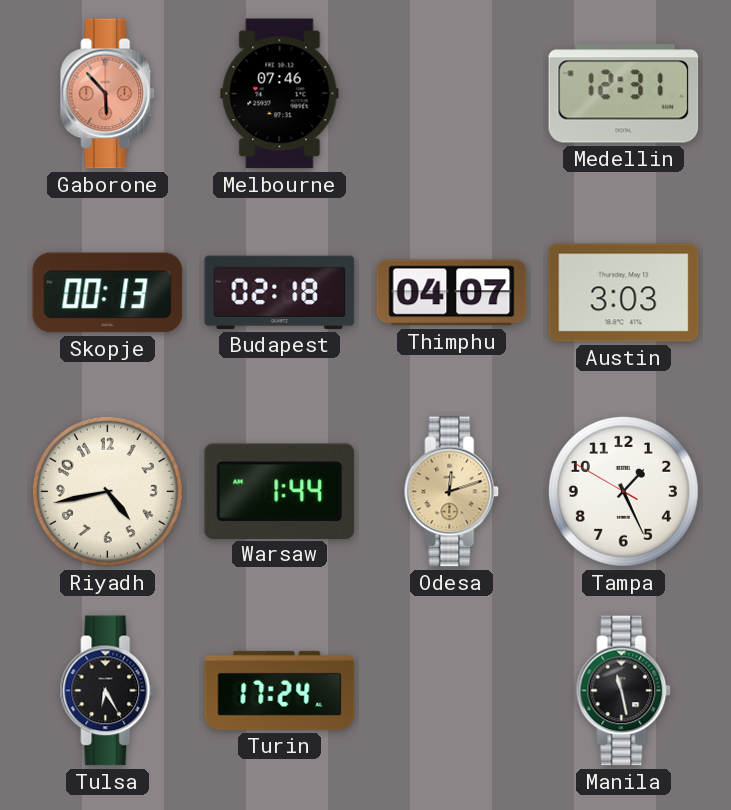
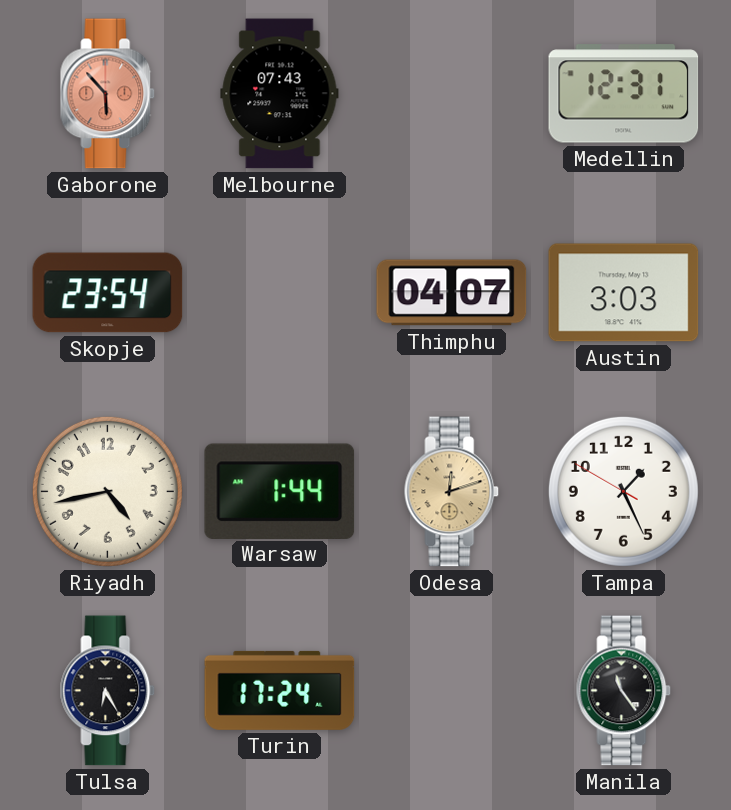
Melbourne: 07:46 -> 07:43
Skopje: 00:13 -> 23:54
Budapest: 02:18 -> none
Manila: 11:28 -> 11:24
